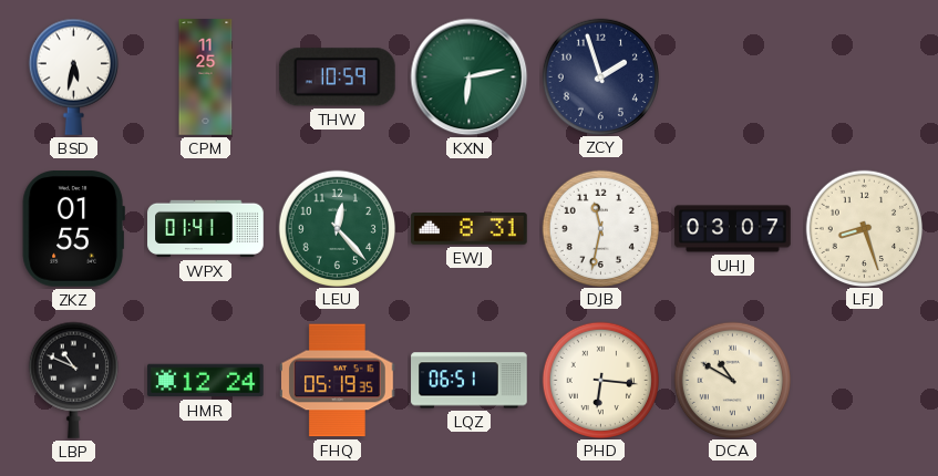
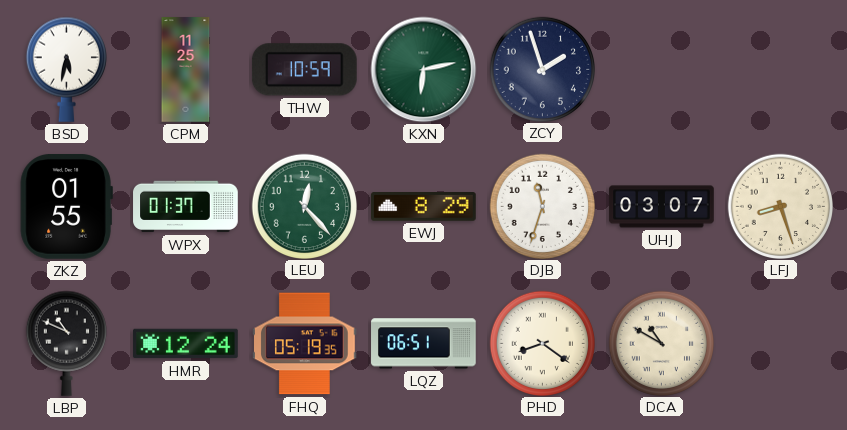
WPX: 01:41 -> 01:37
EWJ: 8:31 -> 8:29
DJB: 11:32 -> 11:33
PHD: 6:16 -> 8:21
